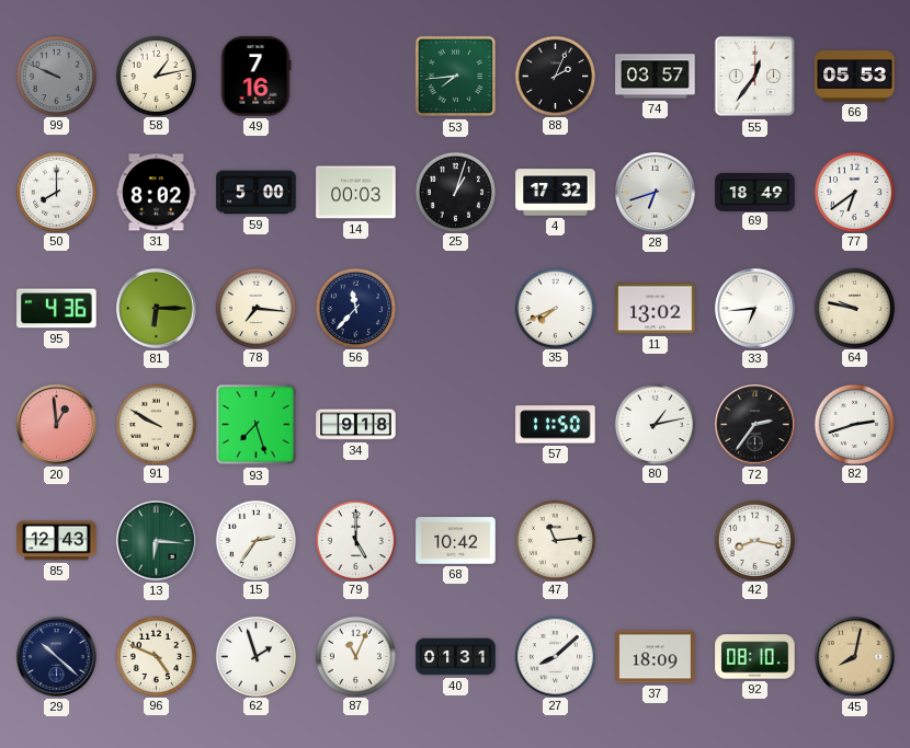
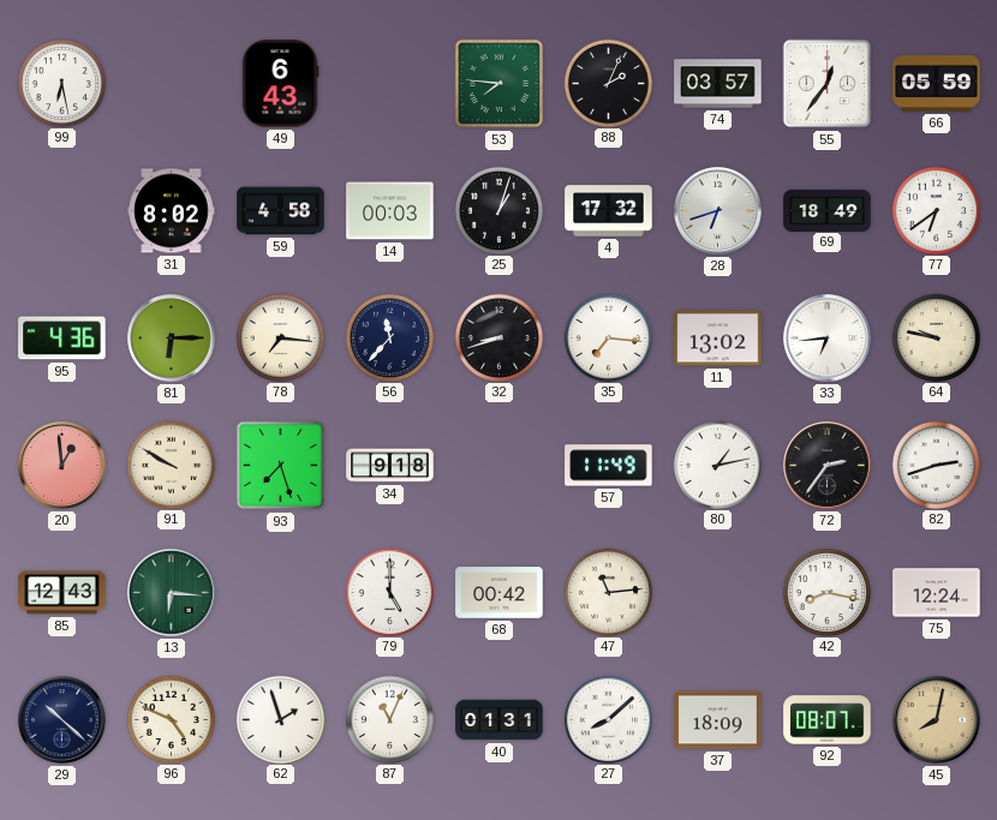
99: 9:49 -> 6:28
99 dial: grey -> white
58: 1:13 -> none
49: 7:16 -> 6:43
53: 7:44 -> 7:46
66: 05:53 -> 05:59
50: 8:00 -> none
59: 5:00 -> 4:58
32: none -> 8:42
35: 7:41 -> 7:16
57: 11:50 -> 11:49
15: 2:36 -> none
68: 10:42 -> 00:42
75: none -> 12:24
92: 08:10 -> 08:07
